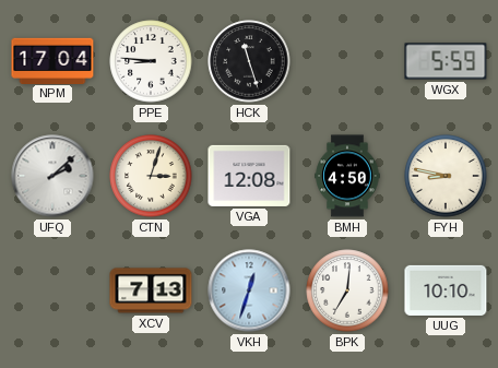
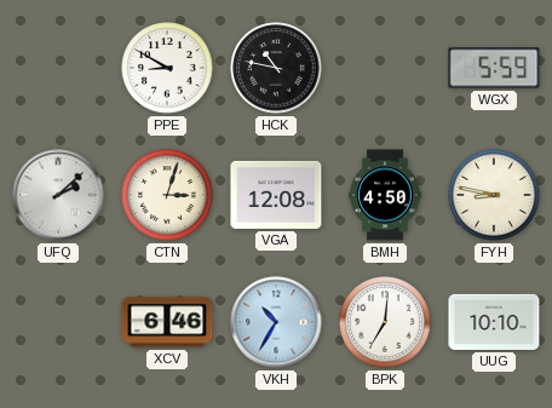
NPM: 17:04 -> none
PPE: 8:46 -> 8:50
HCK: 11:27 -> 10:47
XCV: 7:13 -> 6:46
VKH: 12:33 -> 10:35
